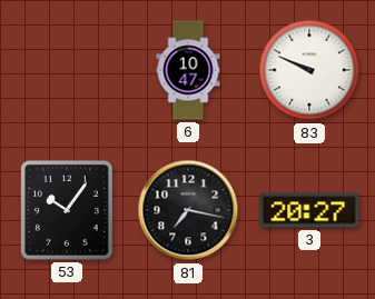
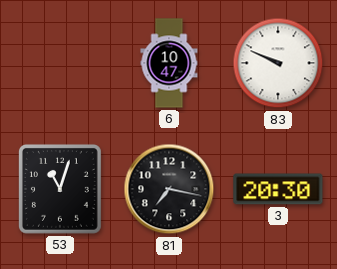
53: 10:06 -> 11:03
3: 20:27 -> 20:30
